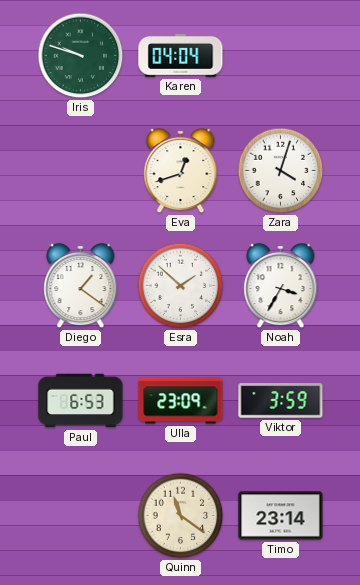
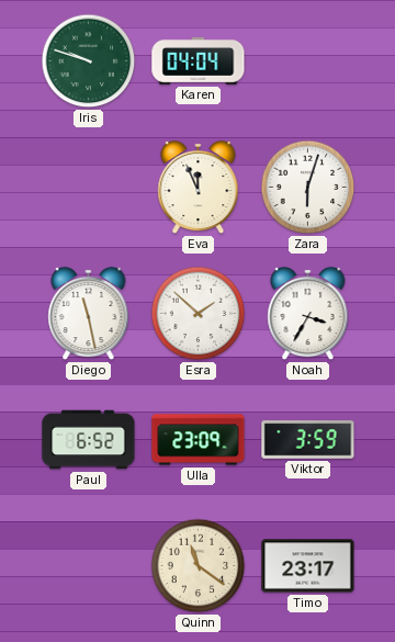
Eva: 12:42 -> 11:56
Zara: 4:03 -> 6:03
Diego: 1:21 -> 11:28
Paul: 6:53 -> 6:52
Timo: 23:14 -> 23:17
